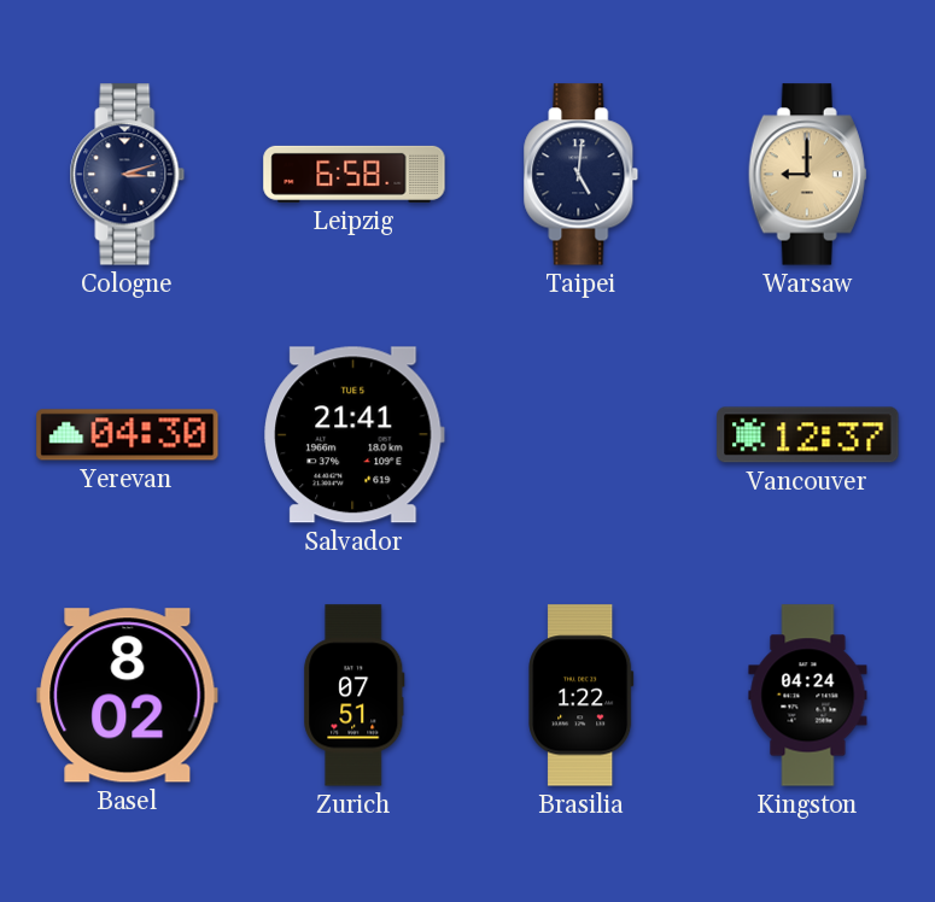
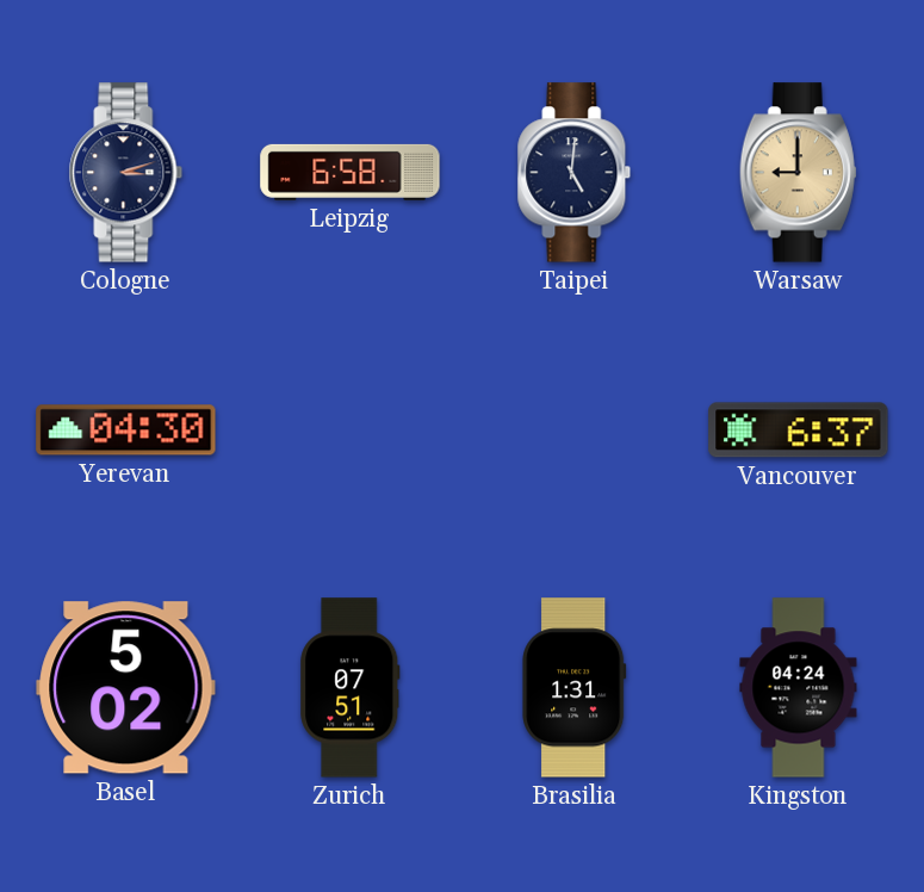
Salvador: 21:41 -> none
Vancouver: 12:37 -> 6:37
Basel: 8:02 -> 5:02
Brasilia: 1:22 -> 1:31
